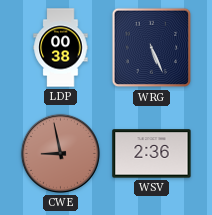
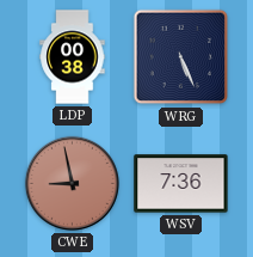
WSV: 2:36 -> 7:36
